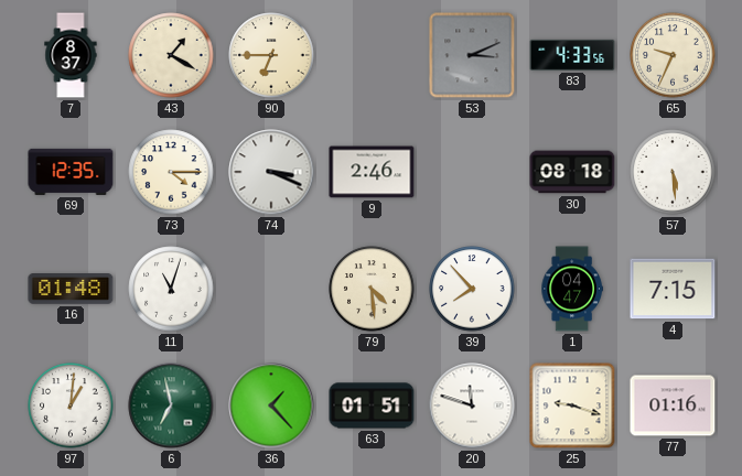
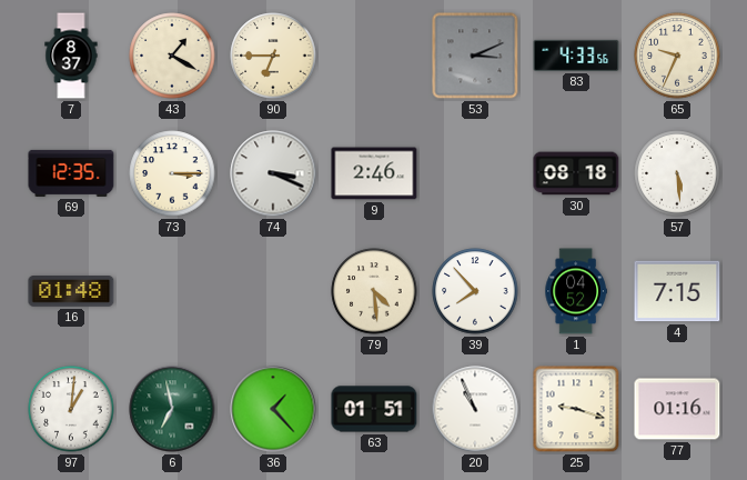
73: 4:15 -> 3:15
11: 11:03 -> none
1: 04:47 -> 04:52
20: 11:48 -> 10:56
